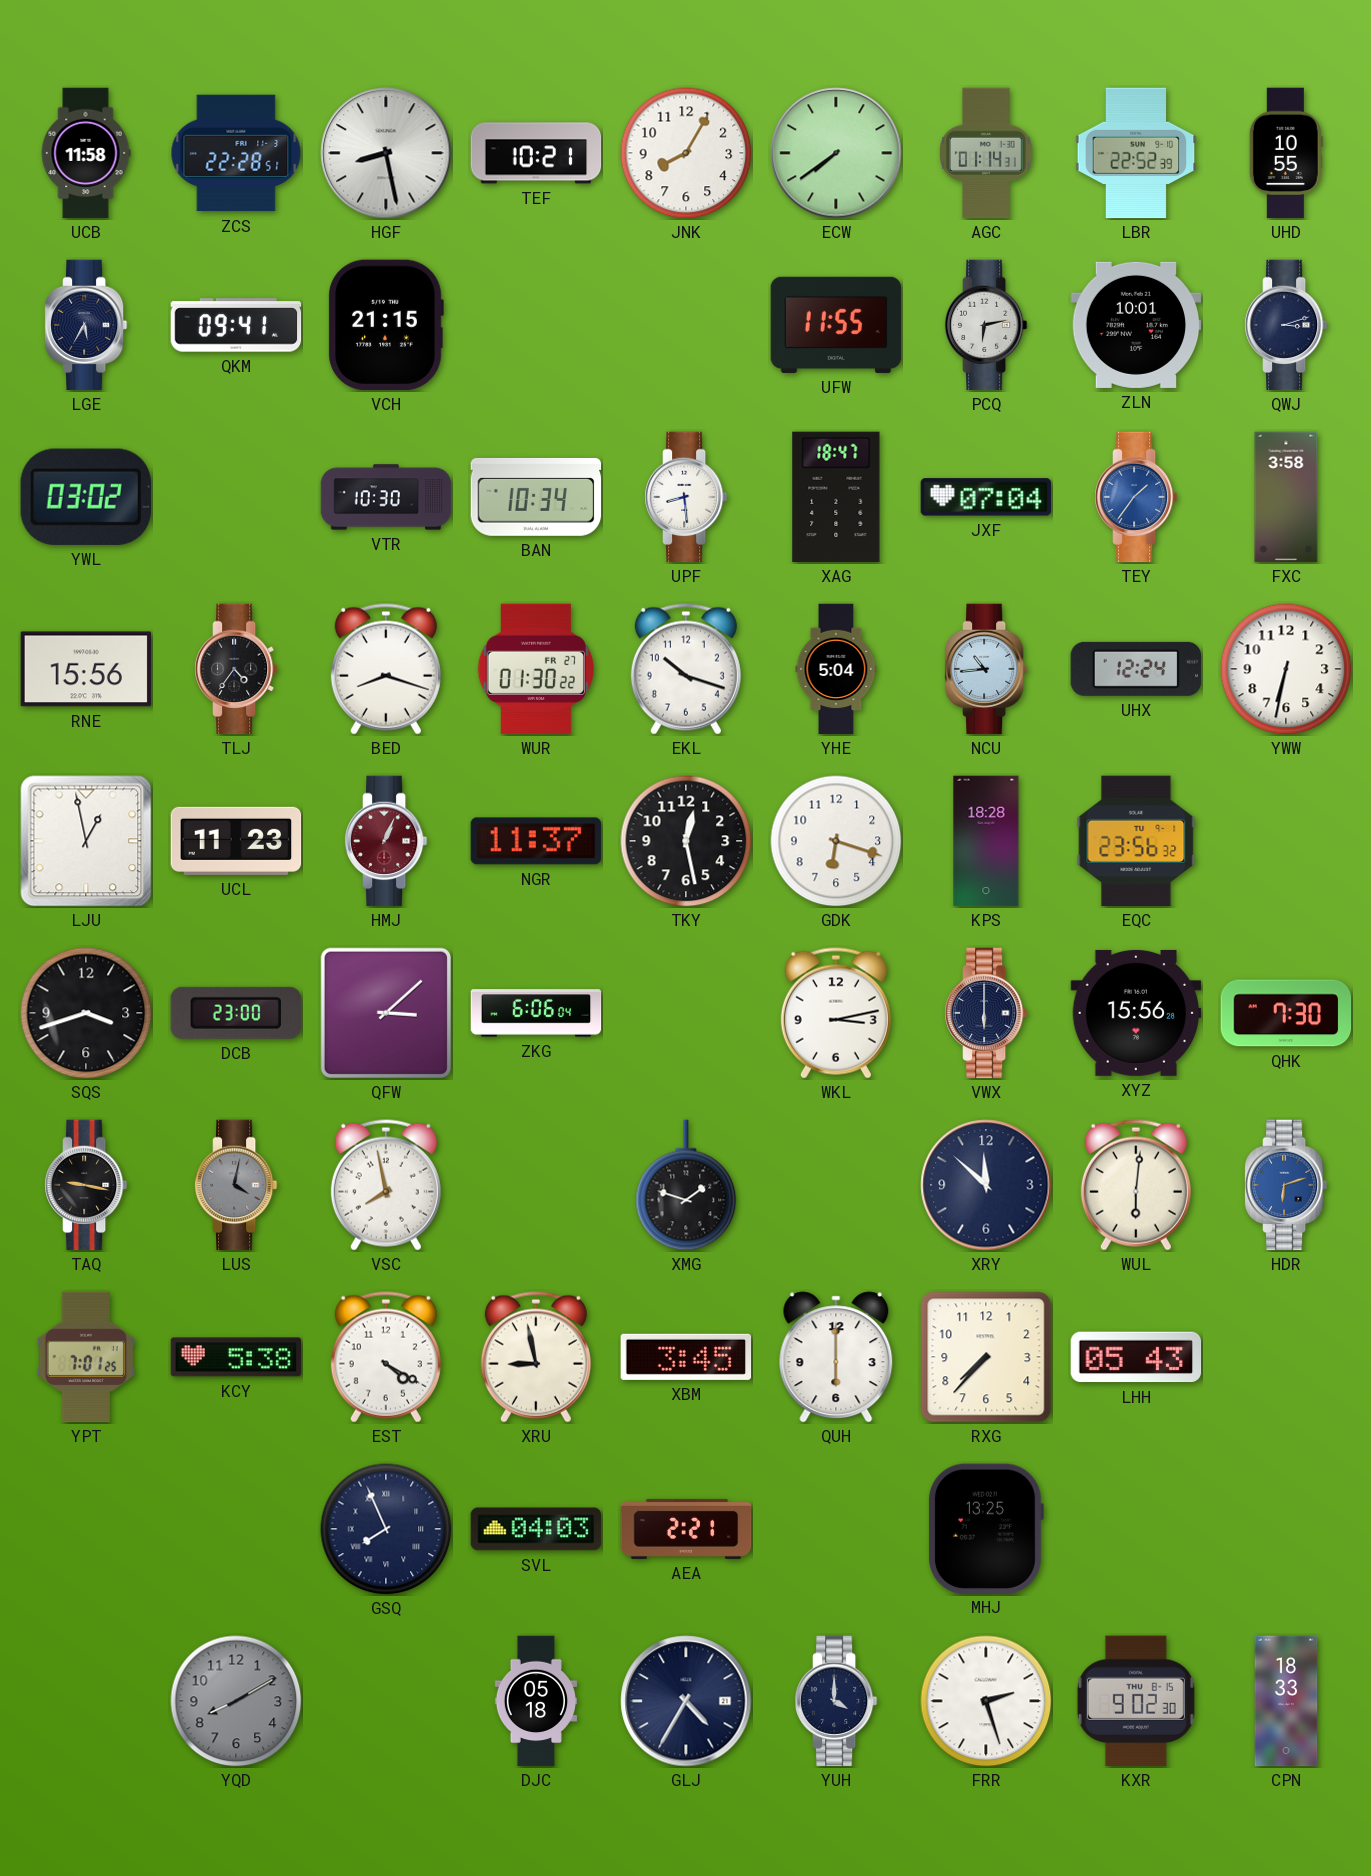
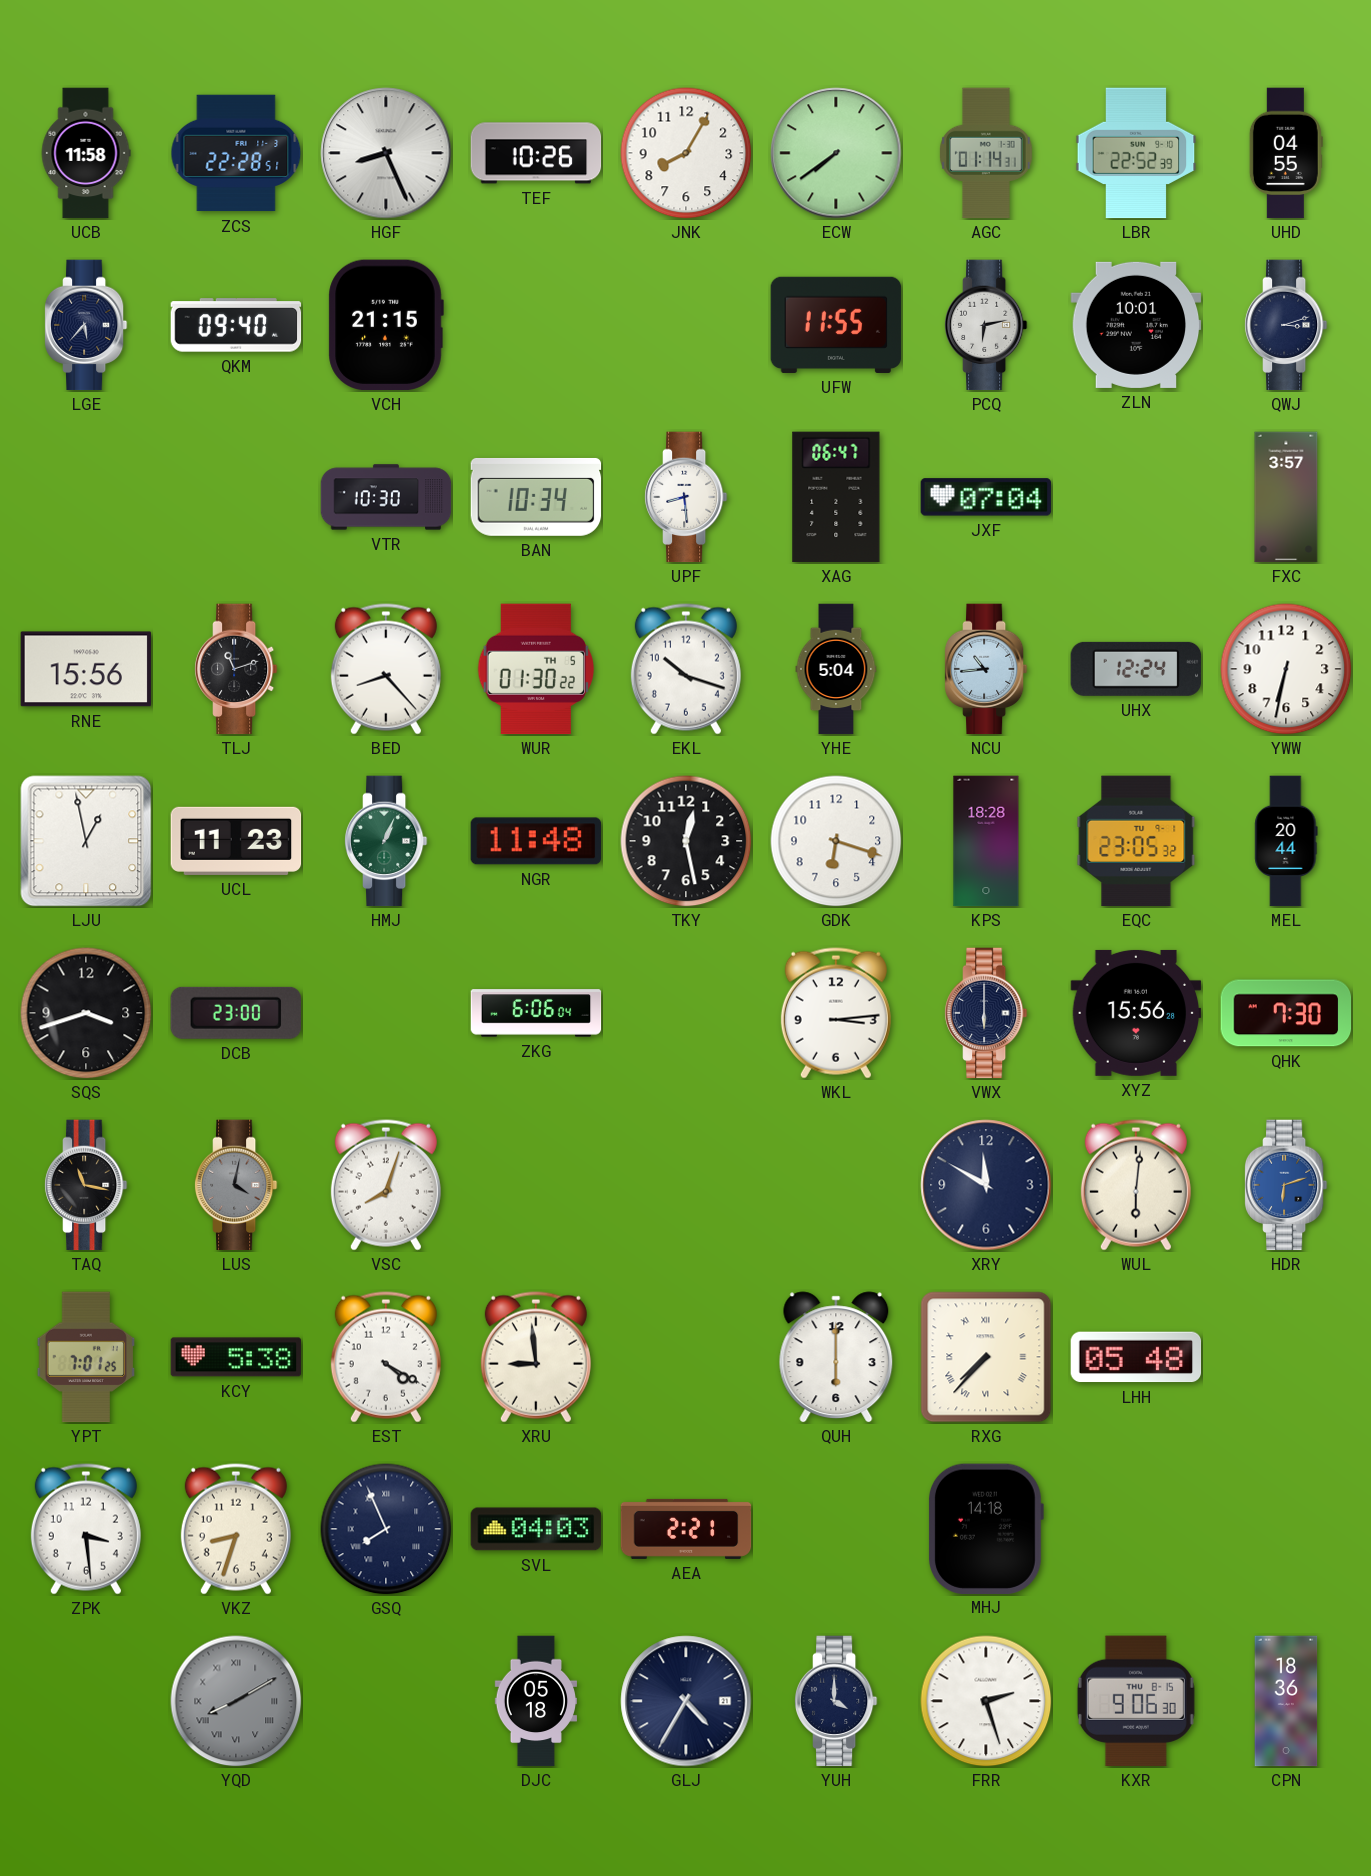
HGF: 8:28 -> 8:26
TEF: 10:21 -> 10:26
UHD: 10:55 -> 04:55
LGE: 5:35 -> 5:37
QKM: 09:41 -> 09:40
YWL: 03:02 -> none
XAG: 18:47 -> 06:47
TEY: 1:36 -> none
FXC: 3:58 -> 3:57
TLJ: 4:36 -> 11:12
BED: 8:18 -> 8:23
WUR date: FR 27 -> TH 5
HMJ dial: burgundy -> green
NGR: 11:37 -> 11:48
EQC: 23:56 -> 23:05
MEL: none -> 20:44
QFW: 3:08 -> none
WKL: 3:13 -> 3:14
TAQ: 9:17 -> 11:17
VSC: 7:58 -> 8:03
XMG: 1:48 -> none
XRY: 11:52 -> 11:50
XRU: 8:58 -> 8:59
XBM: 3:45 -> none
RXG numerals: Arabic -> Roman
LHH: 05:43 -> 05:48
ZPK: none -> 3:29
VKZ: none -> 8:33
MHJ: 13:25 -> 14:18
YQD numerals: Arabic -> Roman
KXR: 9:02 -> 9:06
CPN: 18:33 -> 18:36
